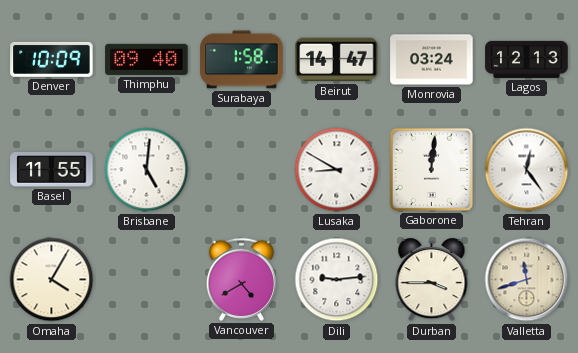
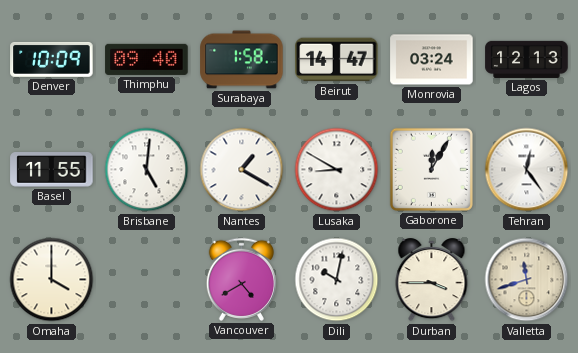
Nantes: none -> 1:20
Gaborone: 12:01 -> 12:05
Omaha: 4:05 -> 4:00
Dili: 9:14 -> 10:02
